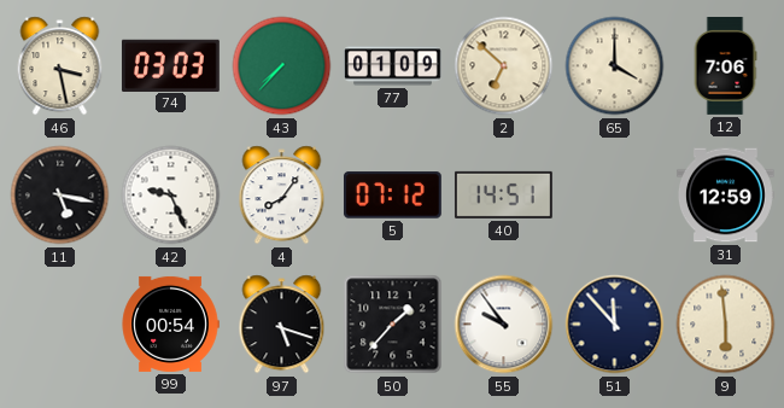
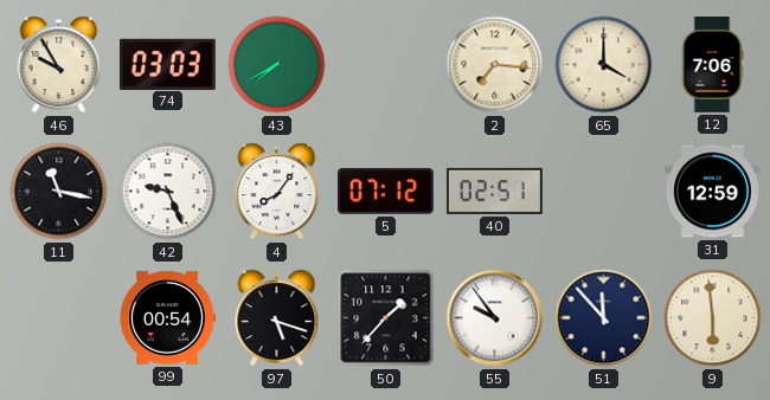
46: 3:28 -> 9:55
43: 7:37 -> 7:40
77: 01:09 -> none
2: 6:52 -> 7:16
11: 5:17 -> 11:17
40: 14:51 -> 02:51
